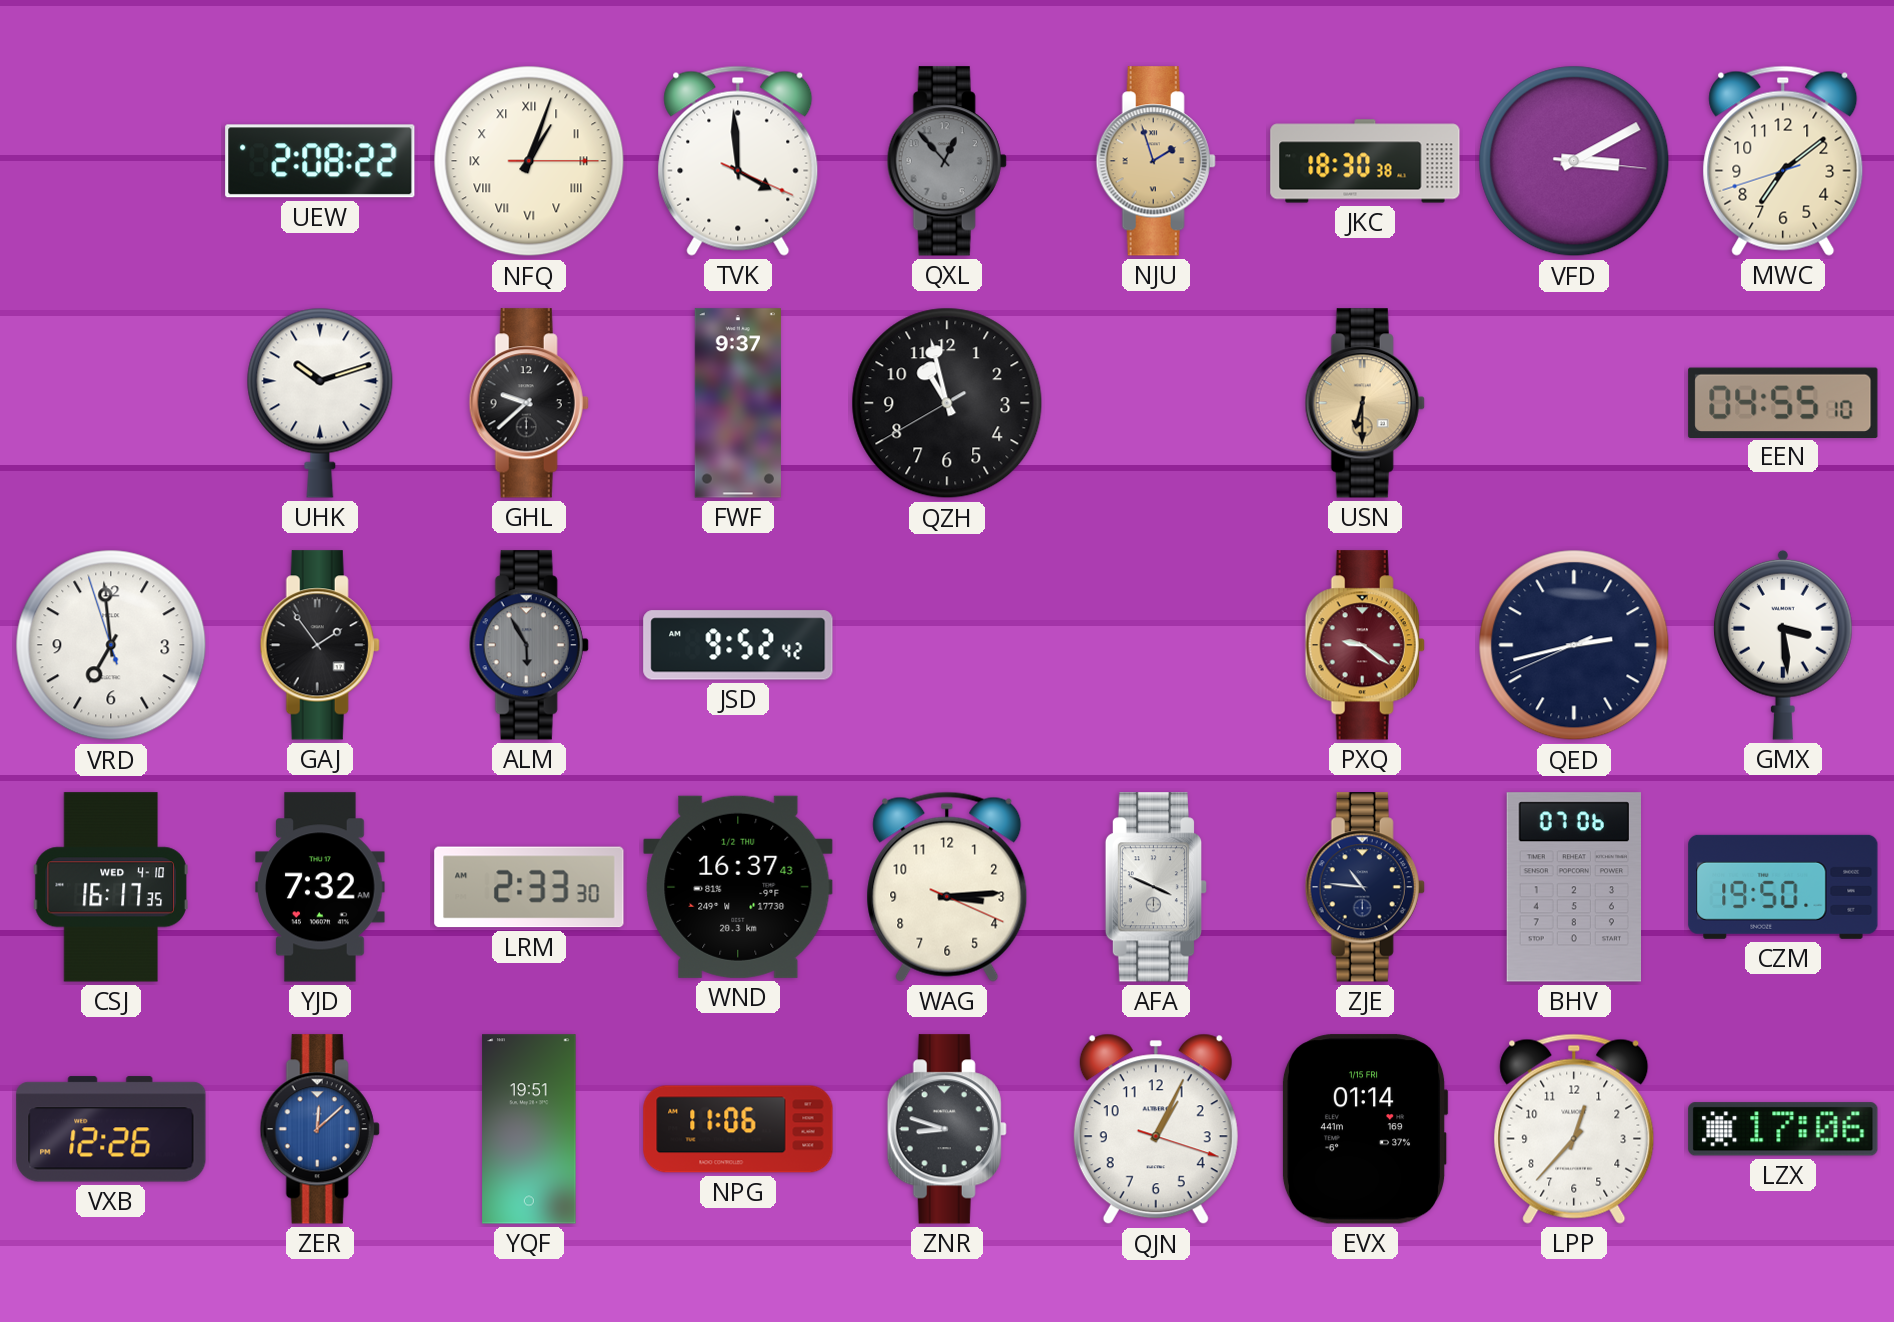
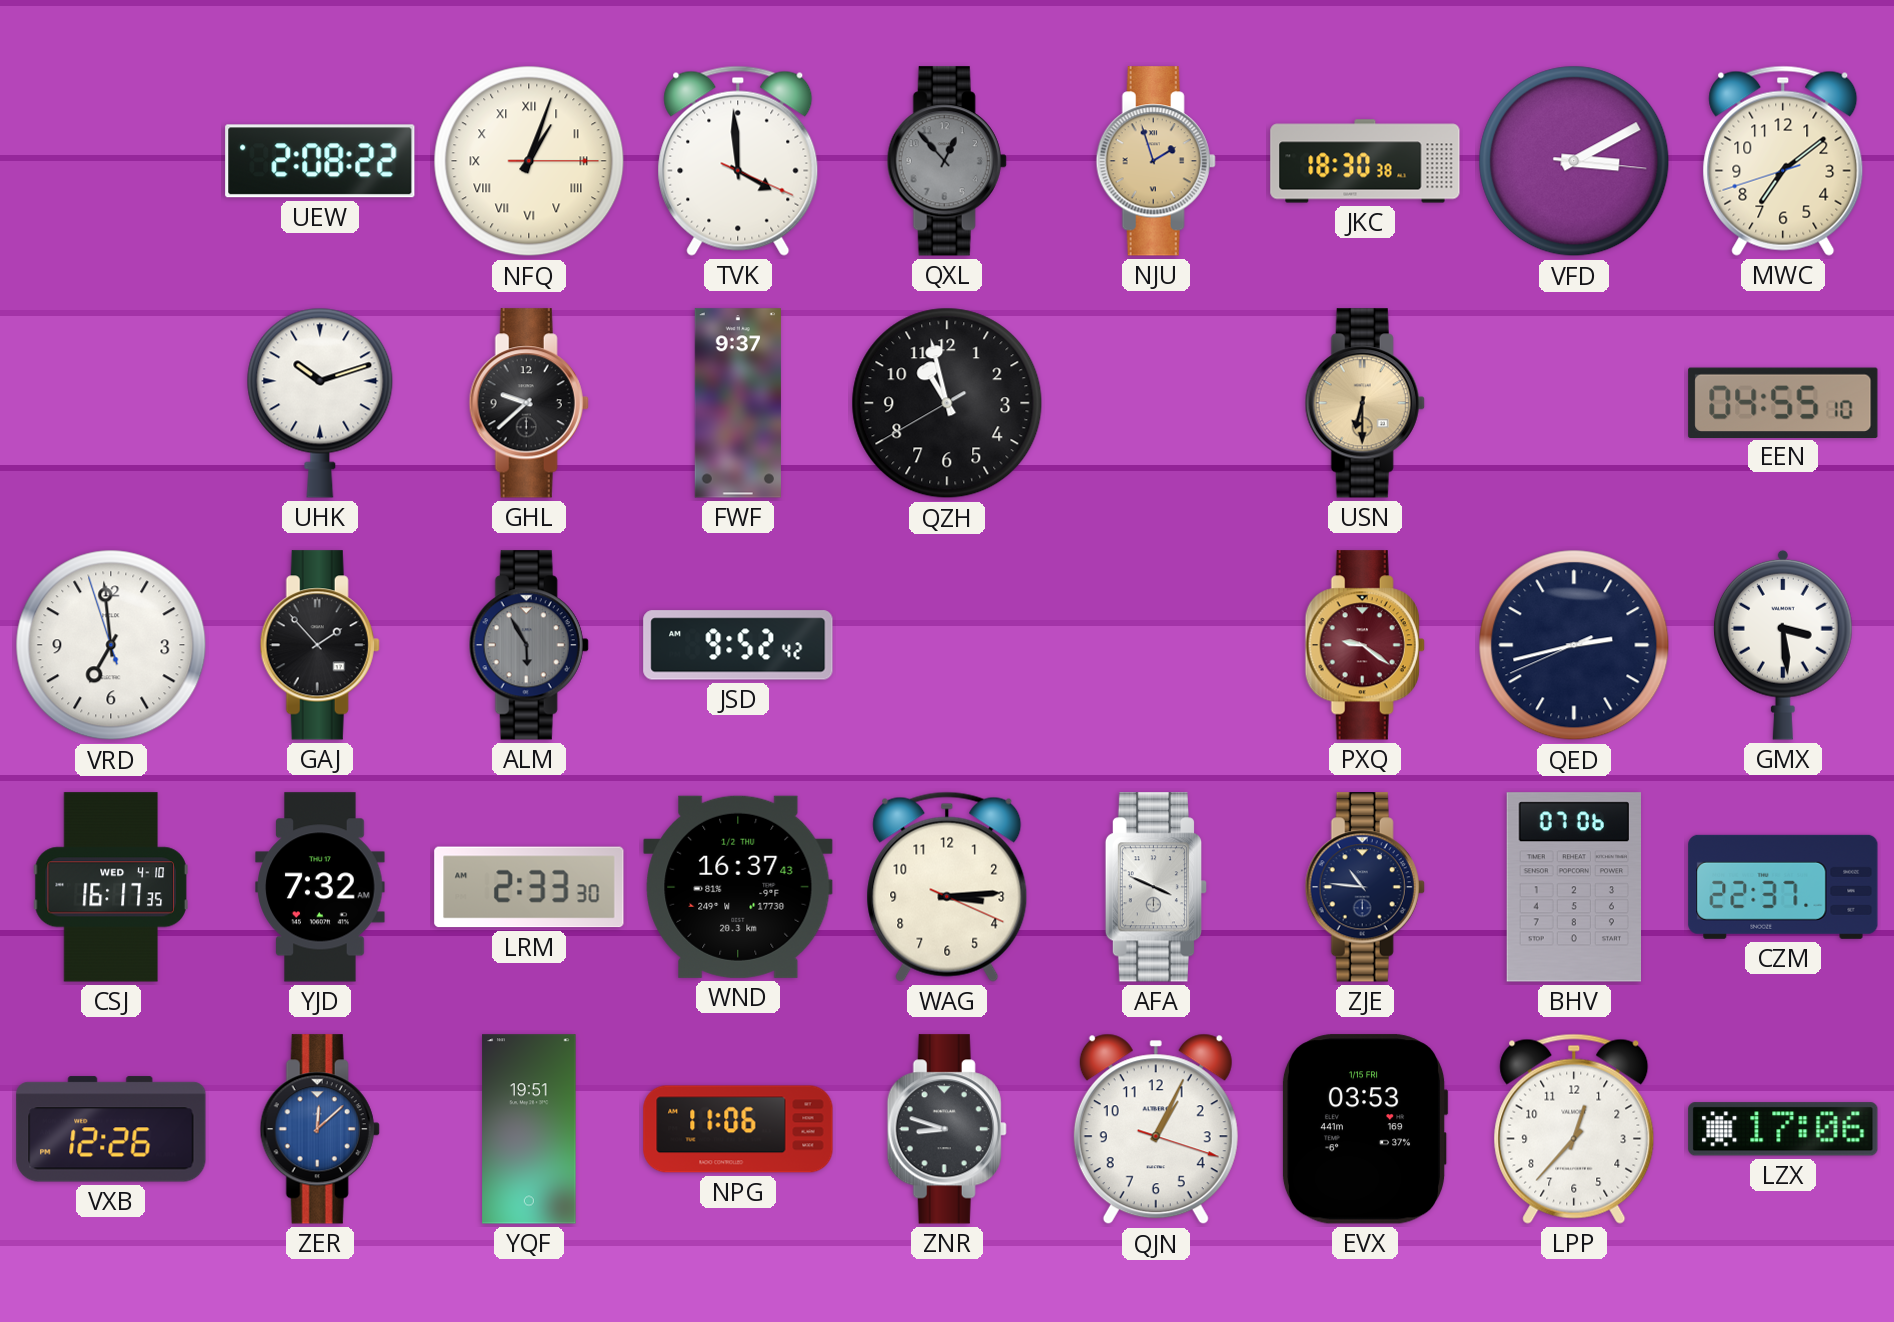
GAJ: 1:54 -> 1:53
CZM: 19:50 -> 22:37
EVX: 01:14 -> 03:53
